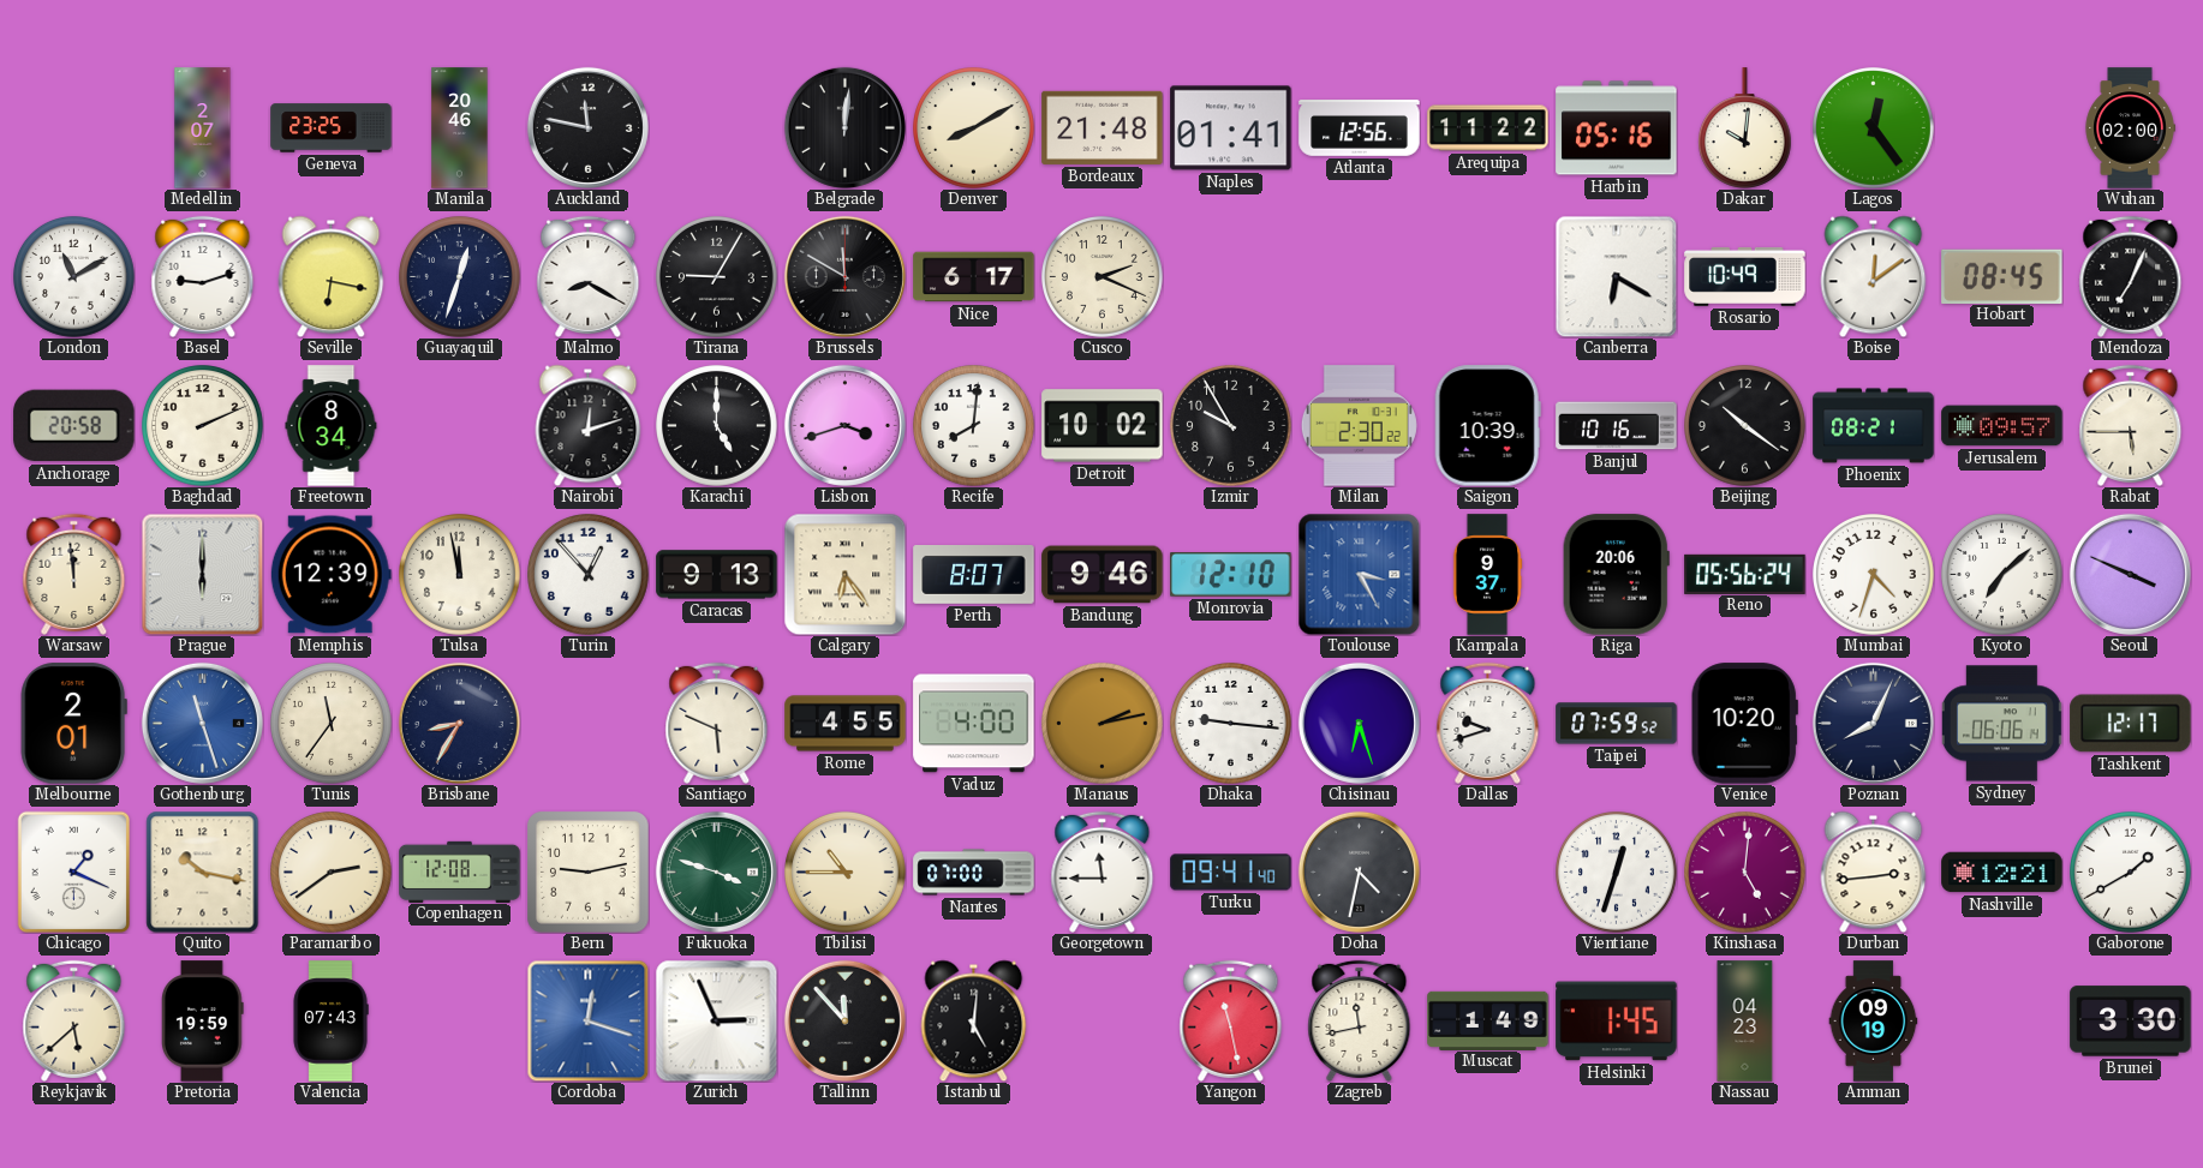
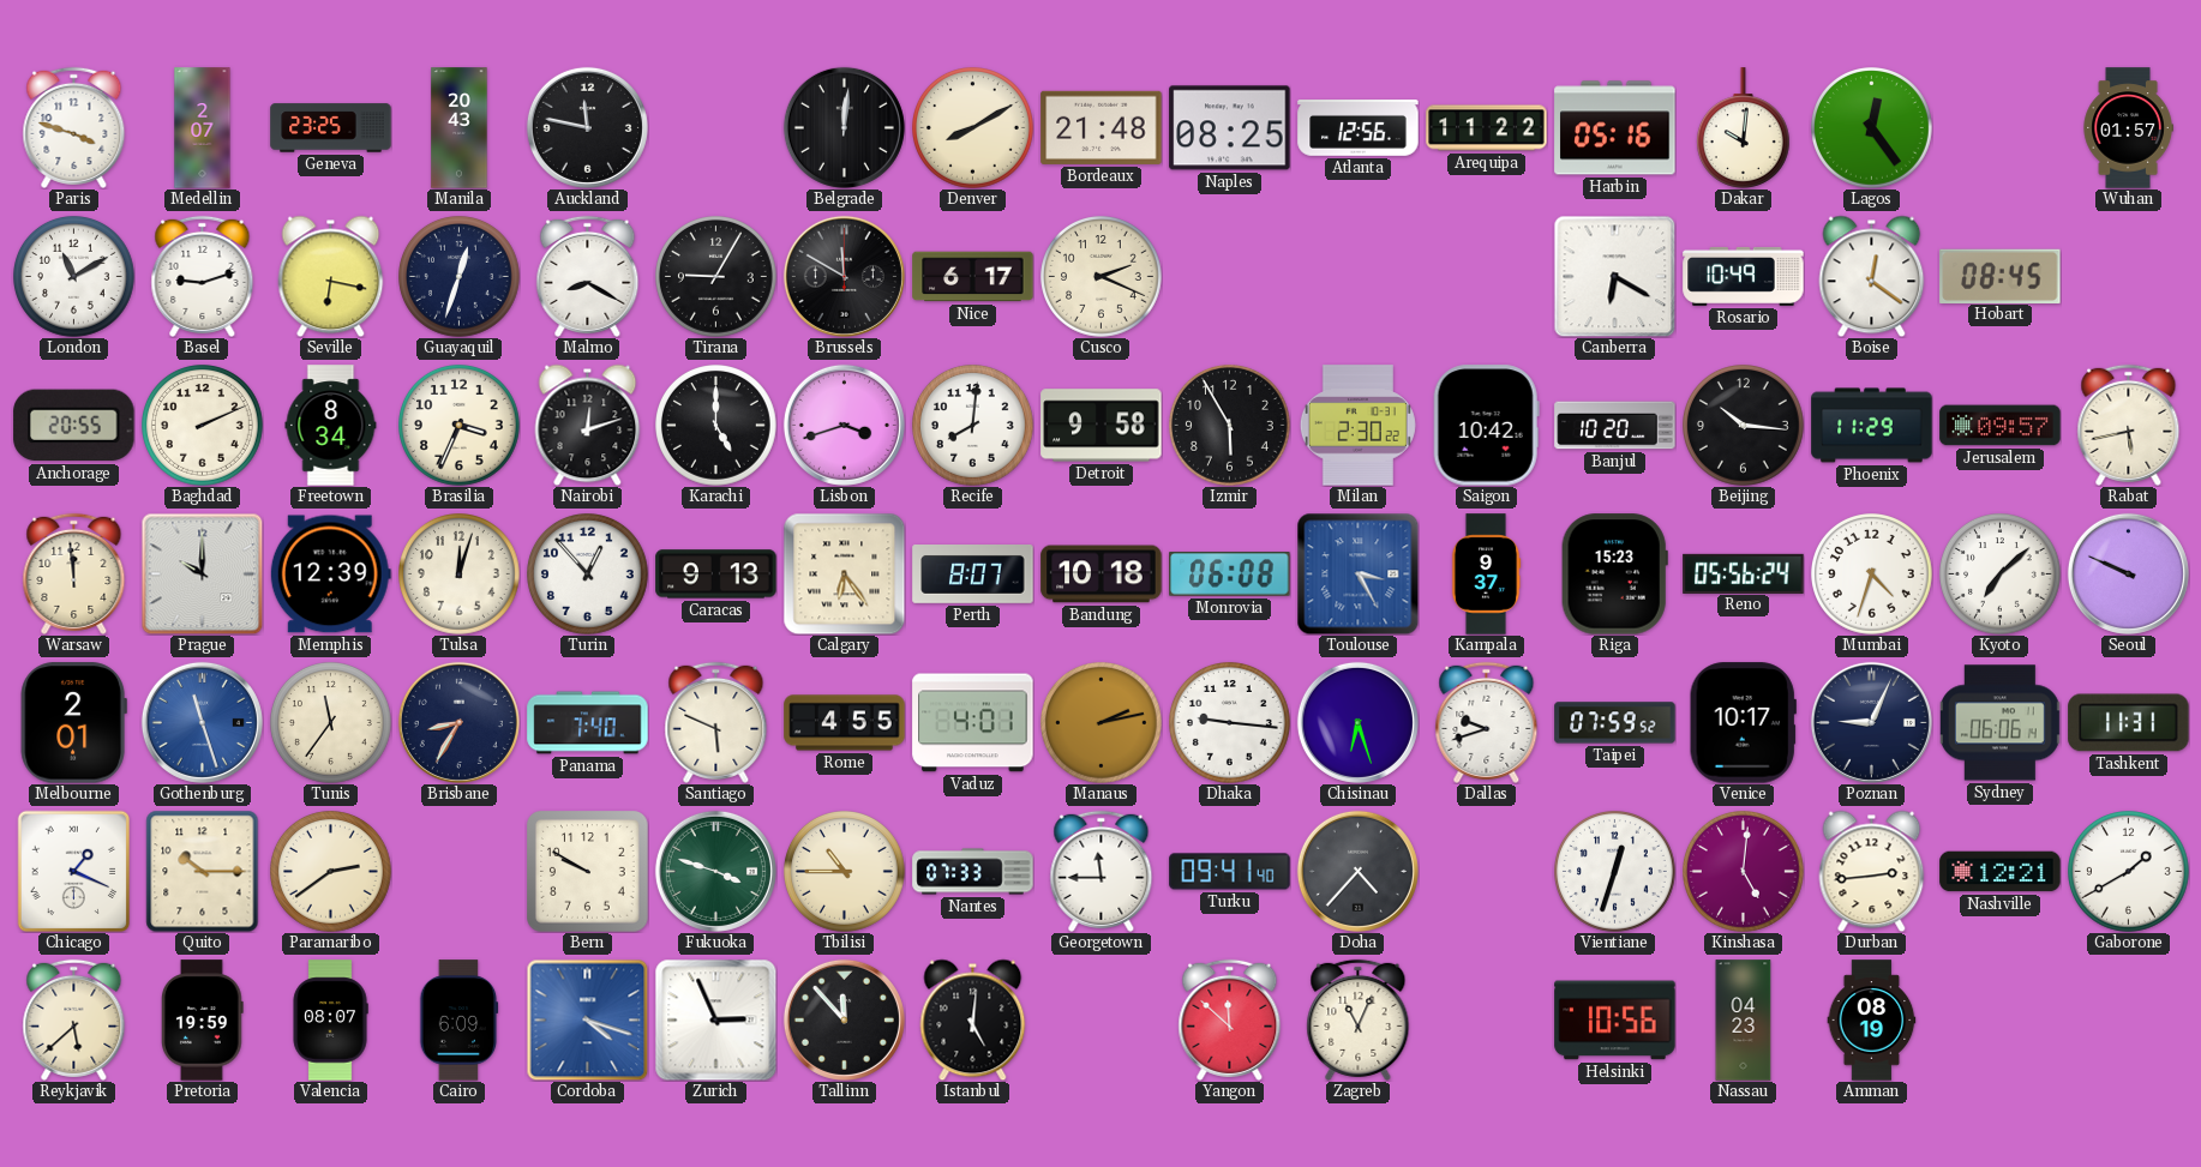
Paris: none -> 3:48
Manila: 20:46 -> 20:43
Naples: 01:41 -> 08:25
Wuhan: 02:00 -> 01:57
Boise: 12:09 -> 12:21
Mendoza: 7:04 -> none
Anchorage: 20:58 -> 20:55
Brasilia: none -> 3:34
Detroit: 10:02 -> 9:58
Izmir: 9:55 -> 5:55
Saigon: 10:39 -> 10:42
Banjul: 10:16 -> 10:20
Beijing: 10:21 -> 10:16
Phoenix: 08:21 -> 11:29
Rabat: 5:45 -> 5:43
Prague: 6:00 -> 10:00
Tulsa: 11:58 -> 12:03
Bandung: 9:46 -> 10:18
Monrovia: 12:10 -> 06:08
Riga: 20:06 -> 15:23
Seoul: 3:49 -> 9:49
Panama: none -> 7:40
Vaduz: 4:00 -> 4:01
Venice: 10:20 -> 10:17
Poznan: 8:04 -> 9:04
Tashkent: 12:17 -> 11:31
Quito: 10:17 -> 10:15
Copenhagen: 12:08 -> none
Bern: 9:13 -> 9:50
Nantes: 07:00 -> 07:33
Doha: 4:32 -> 4:37
Valencia: 07:43 -> 08:07
Cairo: none -> 6:09
Cordoba: 12:18 -> 4:18
Yangon: 11:28 -> 11:52
Zagreb: 11:43 -> 11:04
Muscat: 1:49 -> none
Helsinki: 1:45 -> 10:56
Amman: 09:19 -> 08:19
Brunei: 3:30 -> none
